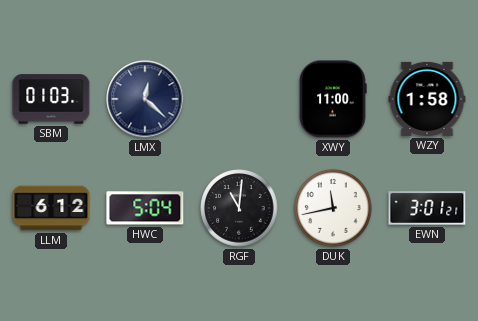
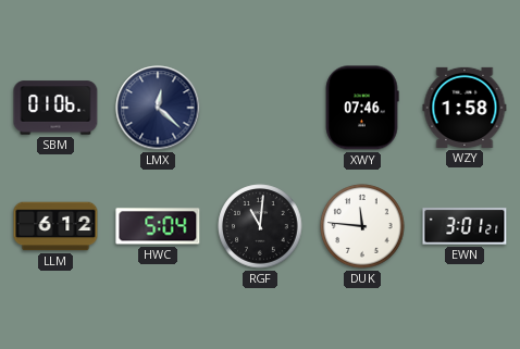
SBM: 01:03 -> 01:06
XWY: 11:00 -> 07:46
DUK: 11:43 -> 11:46
